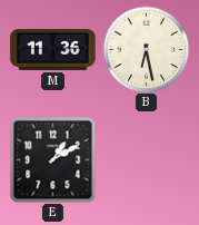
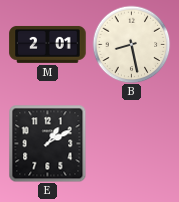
M: 11:36 -> 2:01
B: 6:28 -> 8:28
